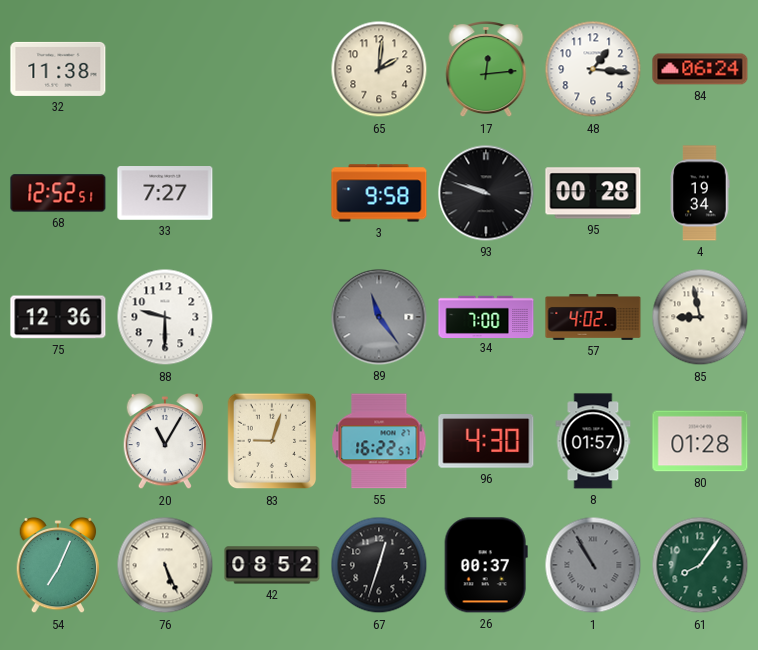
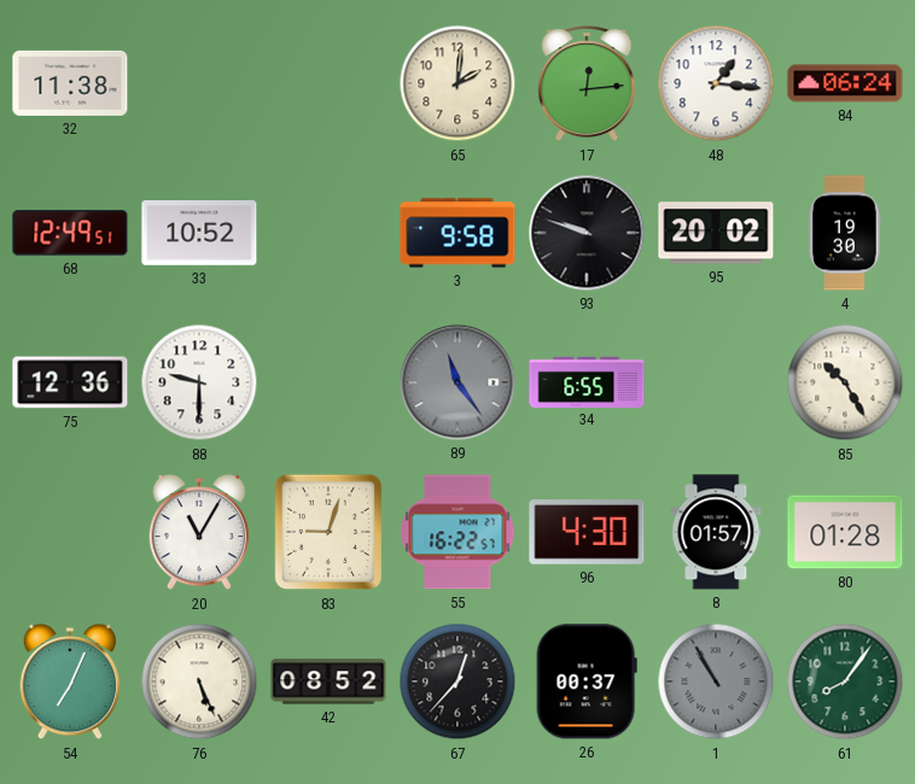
68: 12:52 -> 12:49
33: 7:27 -> 10:52
95: 00:28 -> 20:02
4: 19:34 -> 19:30
34: 7:00 -> 6:55
57: 4:02 -> none
85: 8:58 -> 10:25
67: 12:33 -> 12:37
